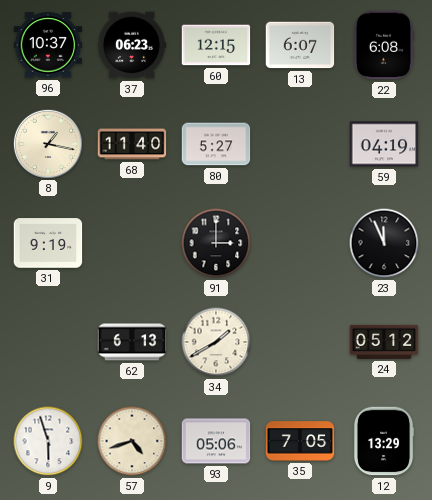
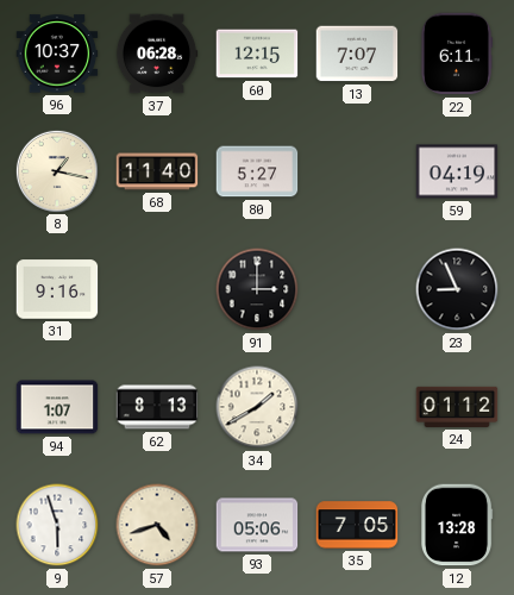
37: 06:23 -> 06:28
13: 6:07 -> 7:07
22: 6:08 -> 6:11
31: 9:19 -> 9:16
23: 11:56 -> 8:56
94: none -> 1:07
62: 6:13 -> 8:13
24: 05:12 -> 01:12
12: 13:29 -> 13:28
